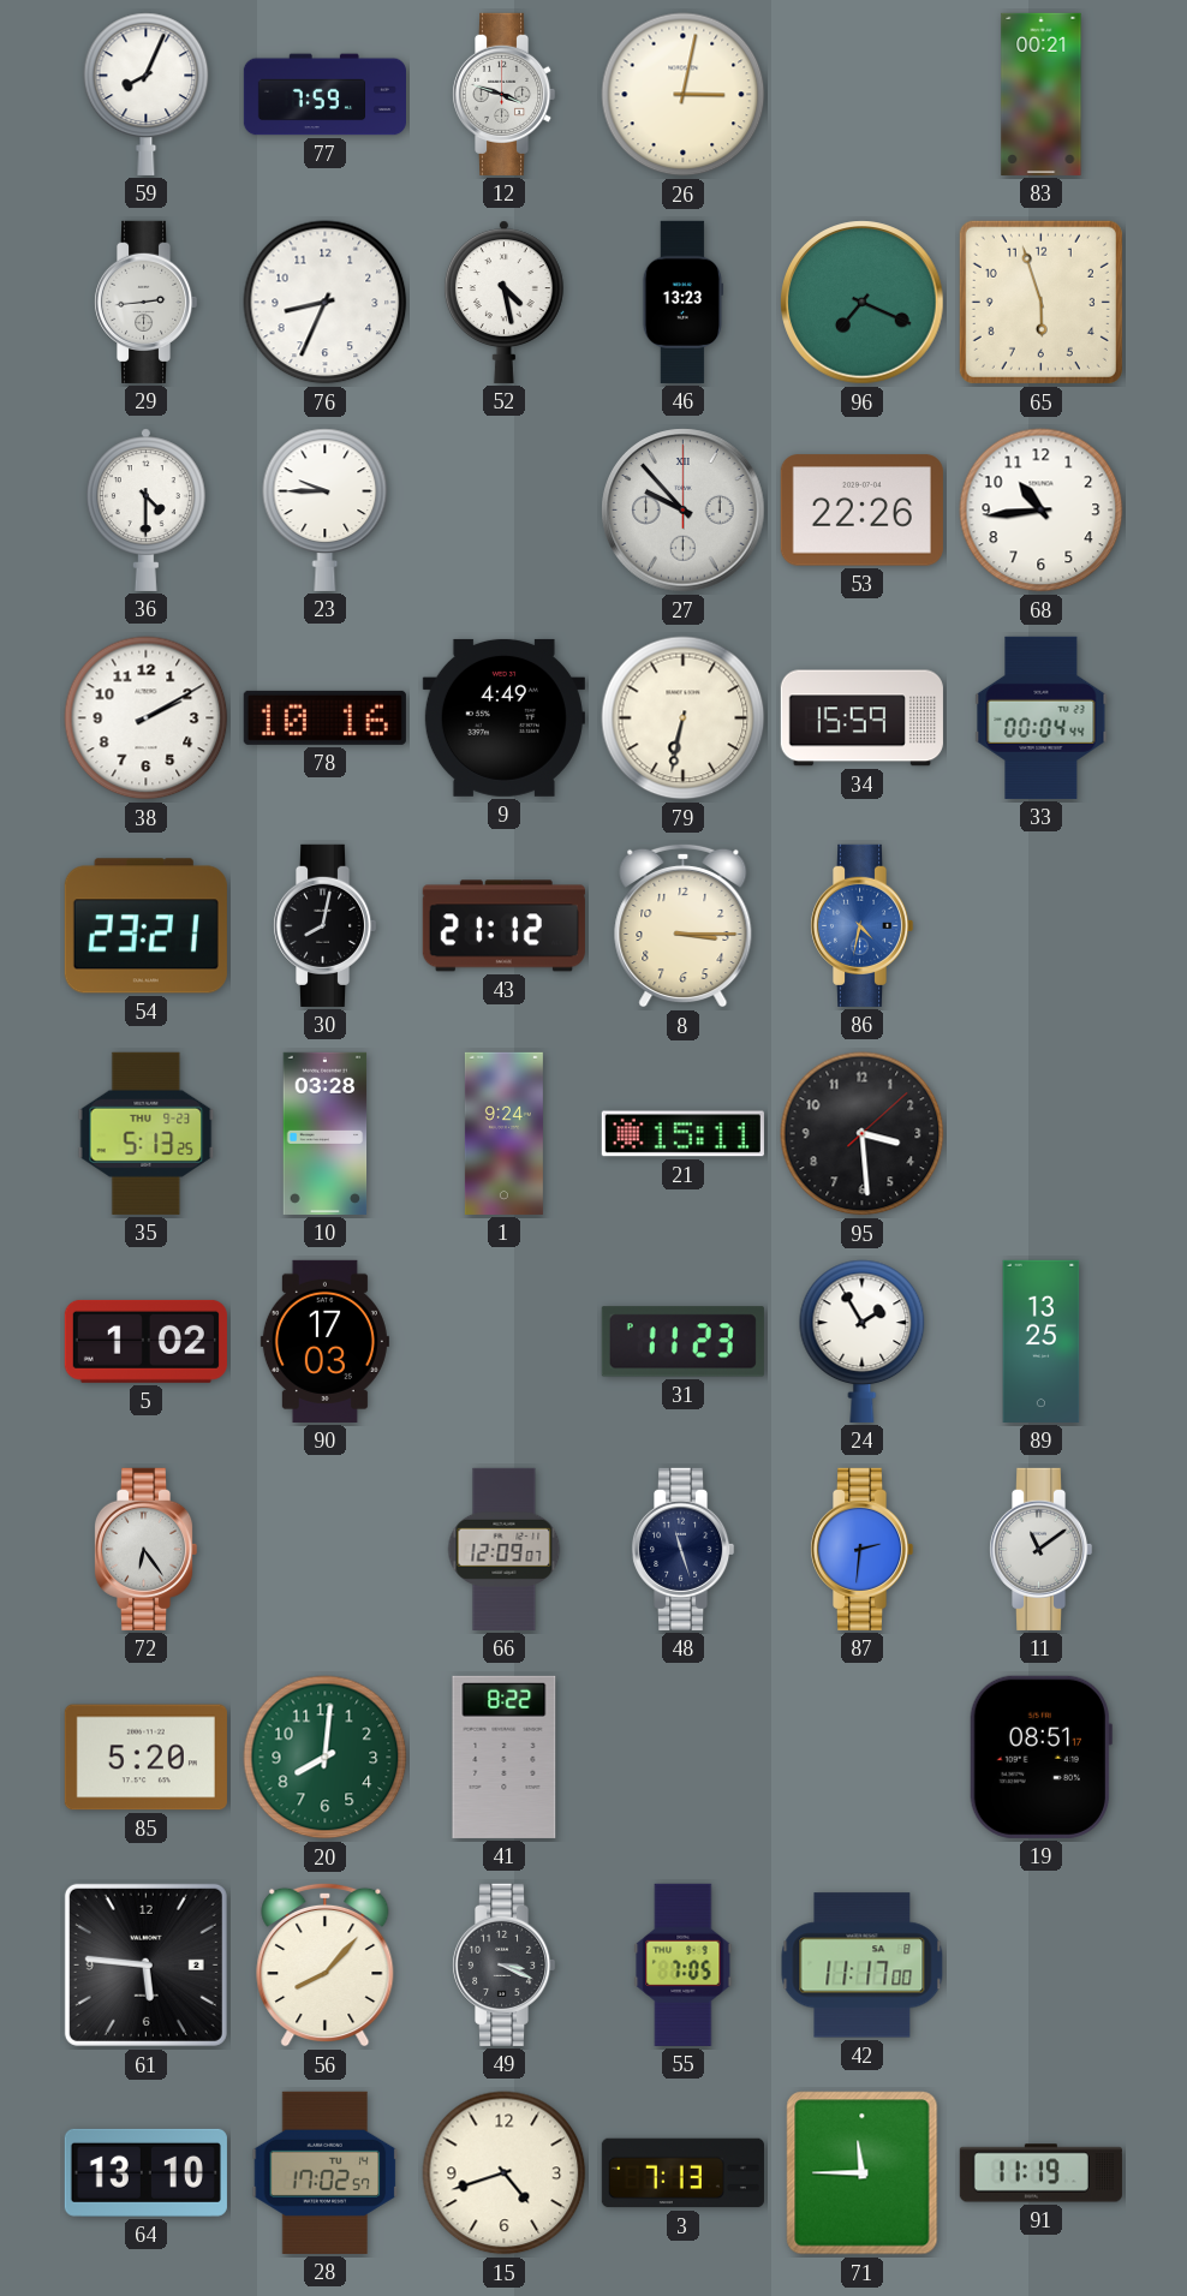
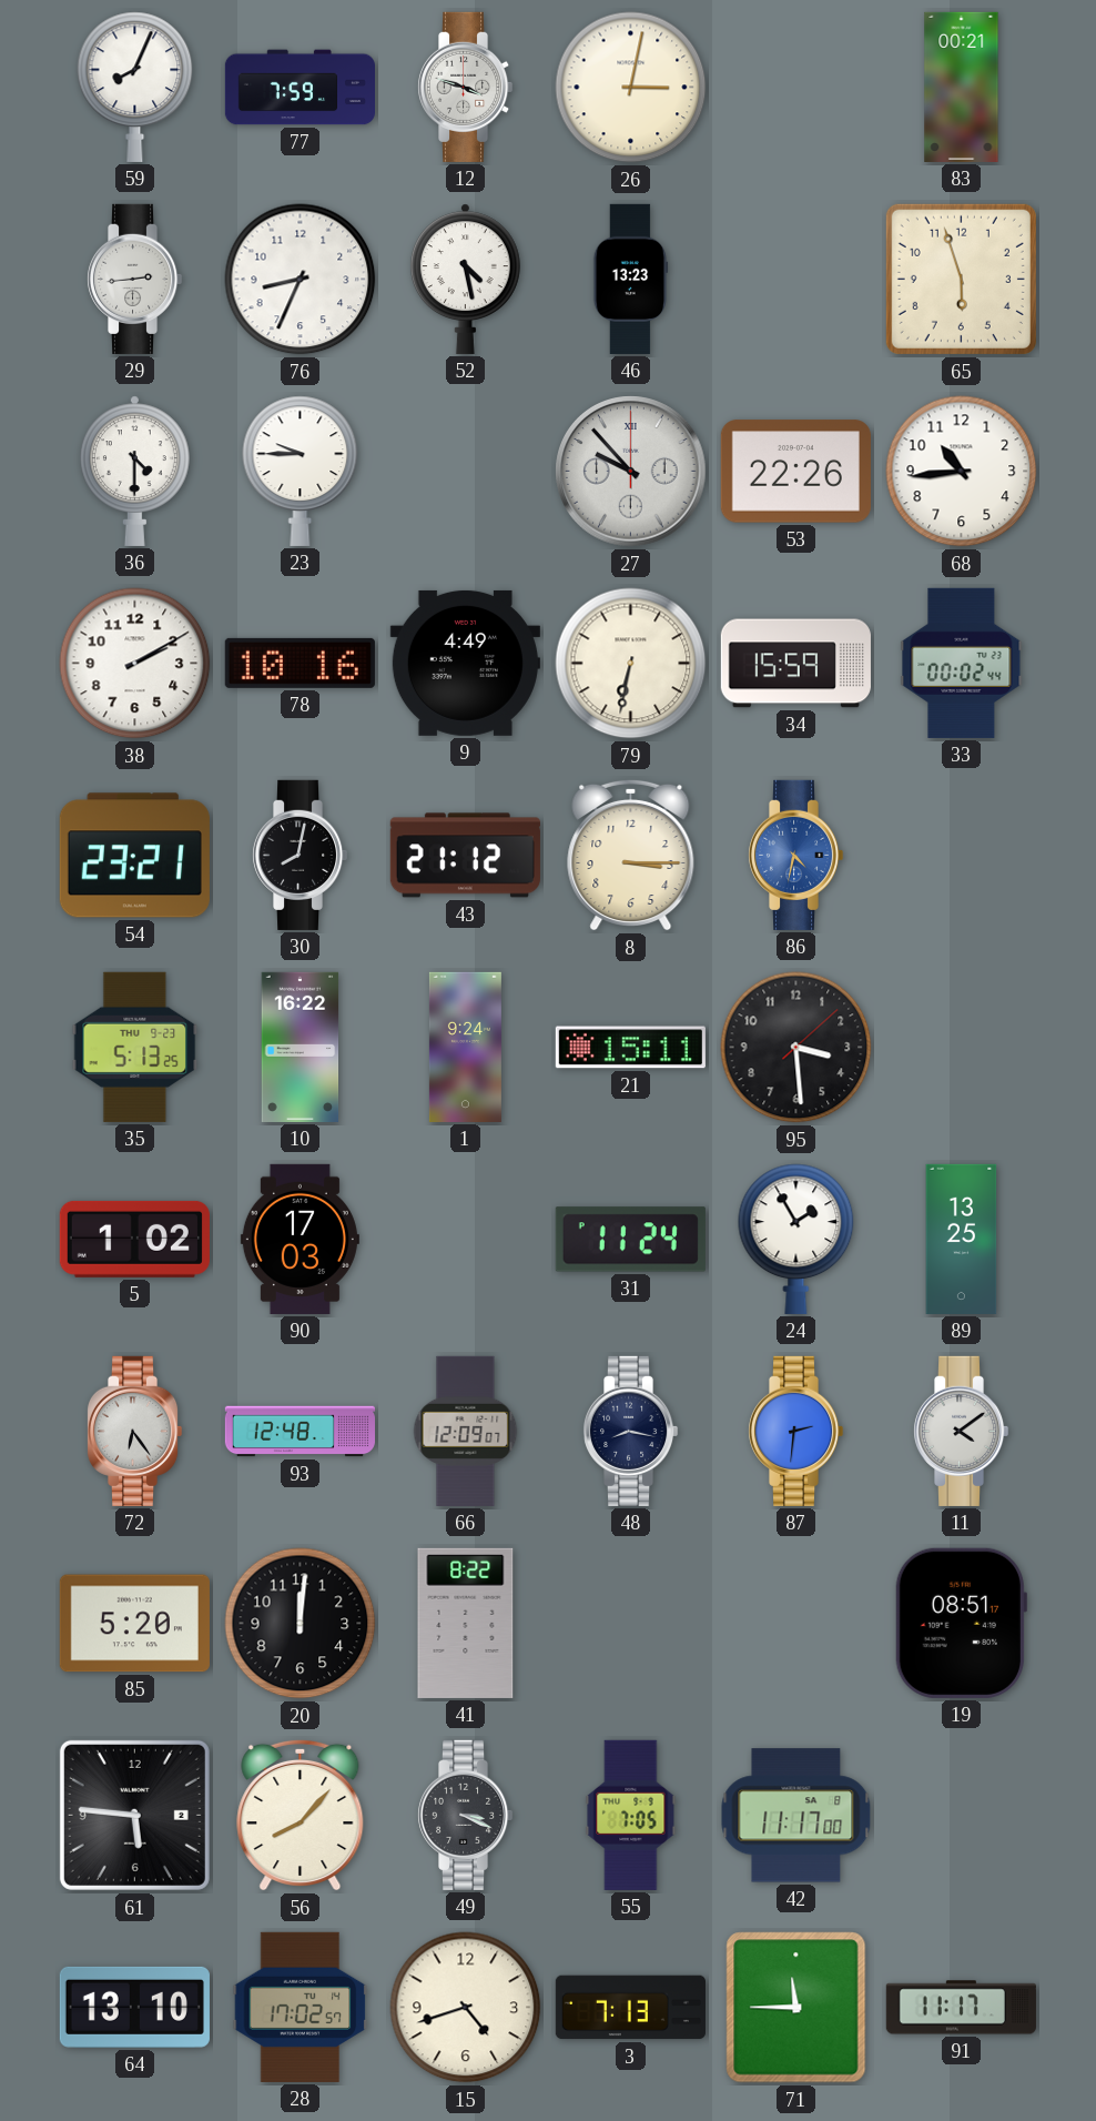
96: 7:19 -> none
33: 00:04 -> 00:02
10: 03:28 -> 16:22
31: 11:23 -> 11:24
93: none -> 12:48
48: 11:27 -> 8:17
11: 11:09 -> 4:09
20: 8:01 -> 12:01
20 dial: green -> black
91: 11:19 -> 11:17
